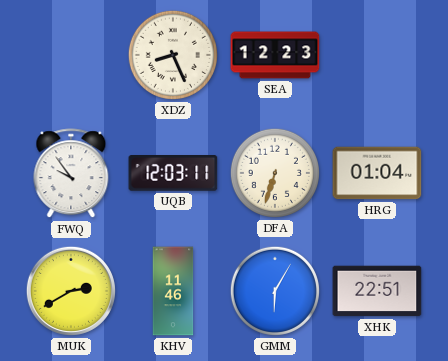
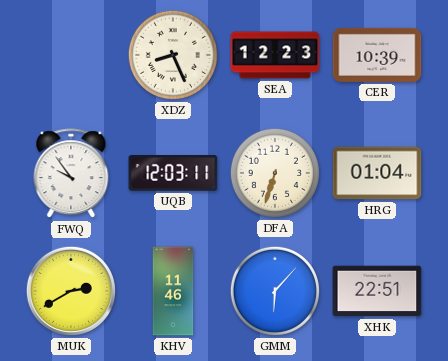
CER: none -> 10:39
GMM: 6:05 -> 6:07
